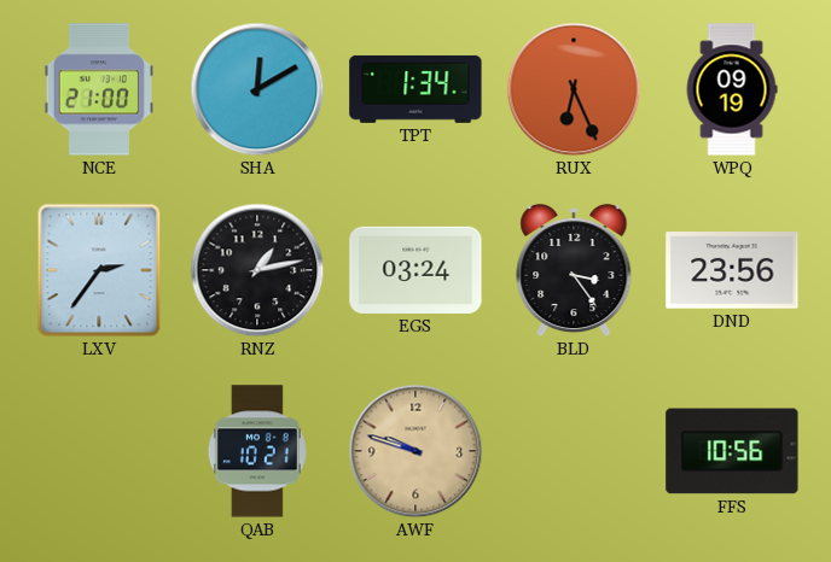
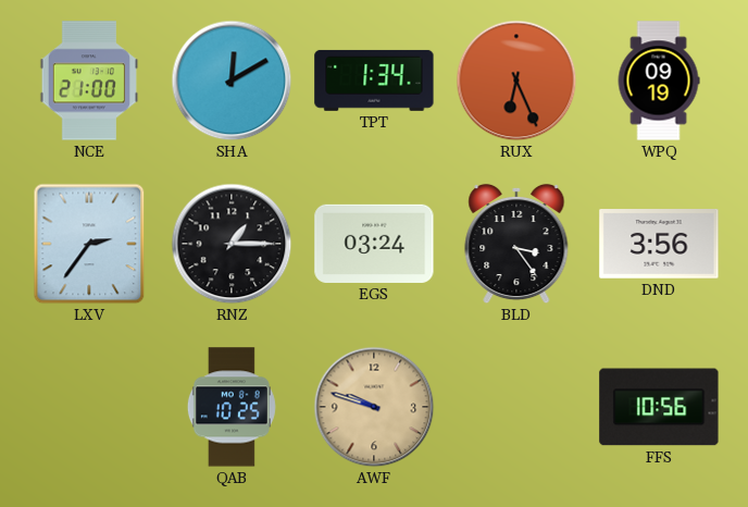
RNZ: 1:13 -> 1:15
DND: 23:56 -> 3:56
QAB: 10:21 -> 10:25
